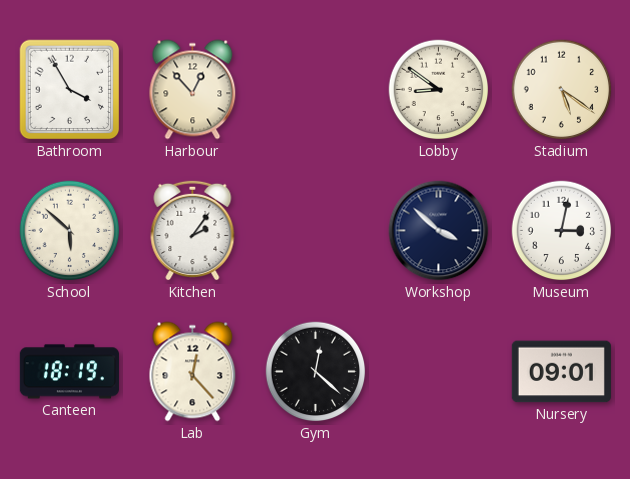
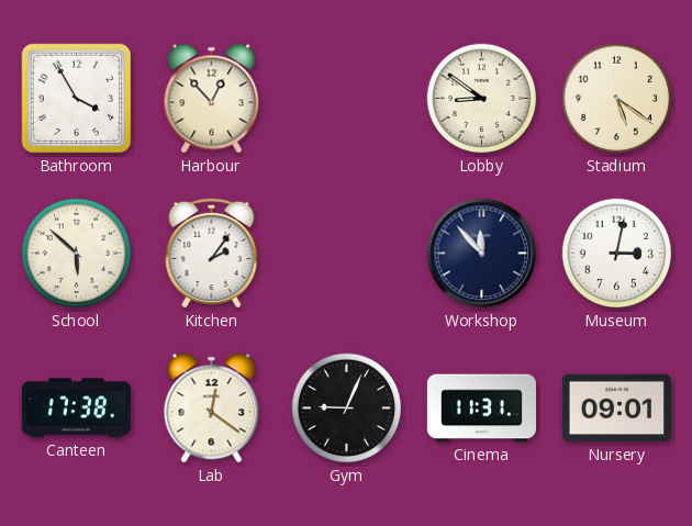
Workshop: 3:52 -> 11:53
Canteen: 18:19 -> 17:38
Lab: 12:23 -> 12:21
Gym: 12:22 -> 9:04
Cinema: none -> 11:31
